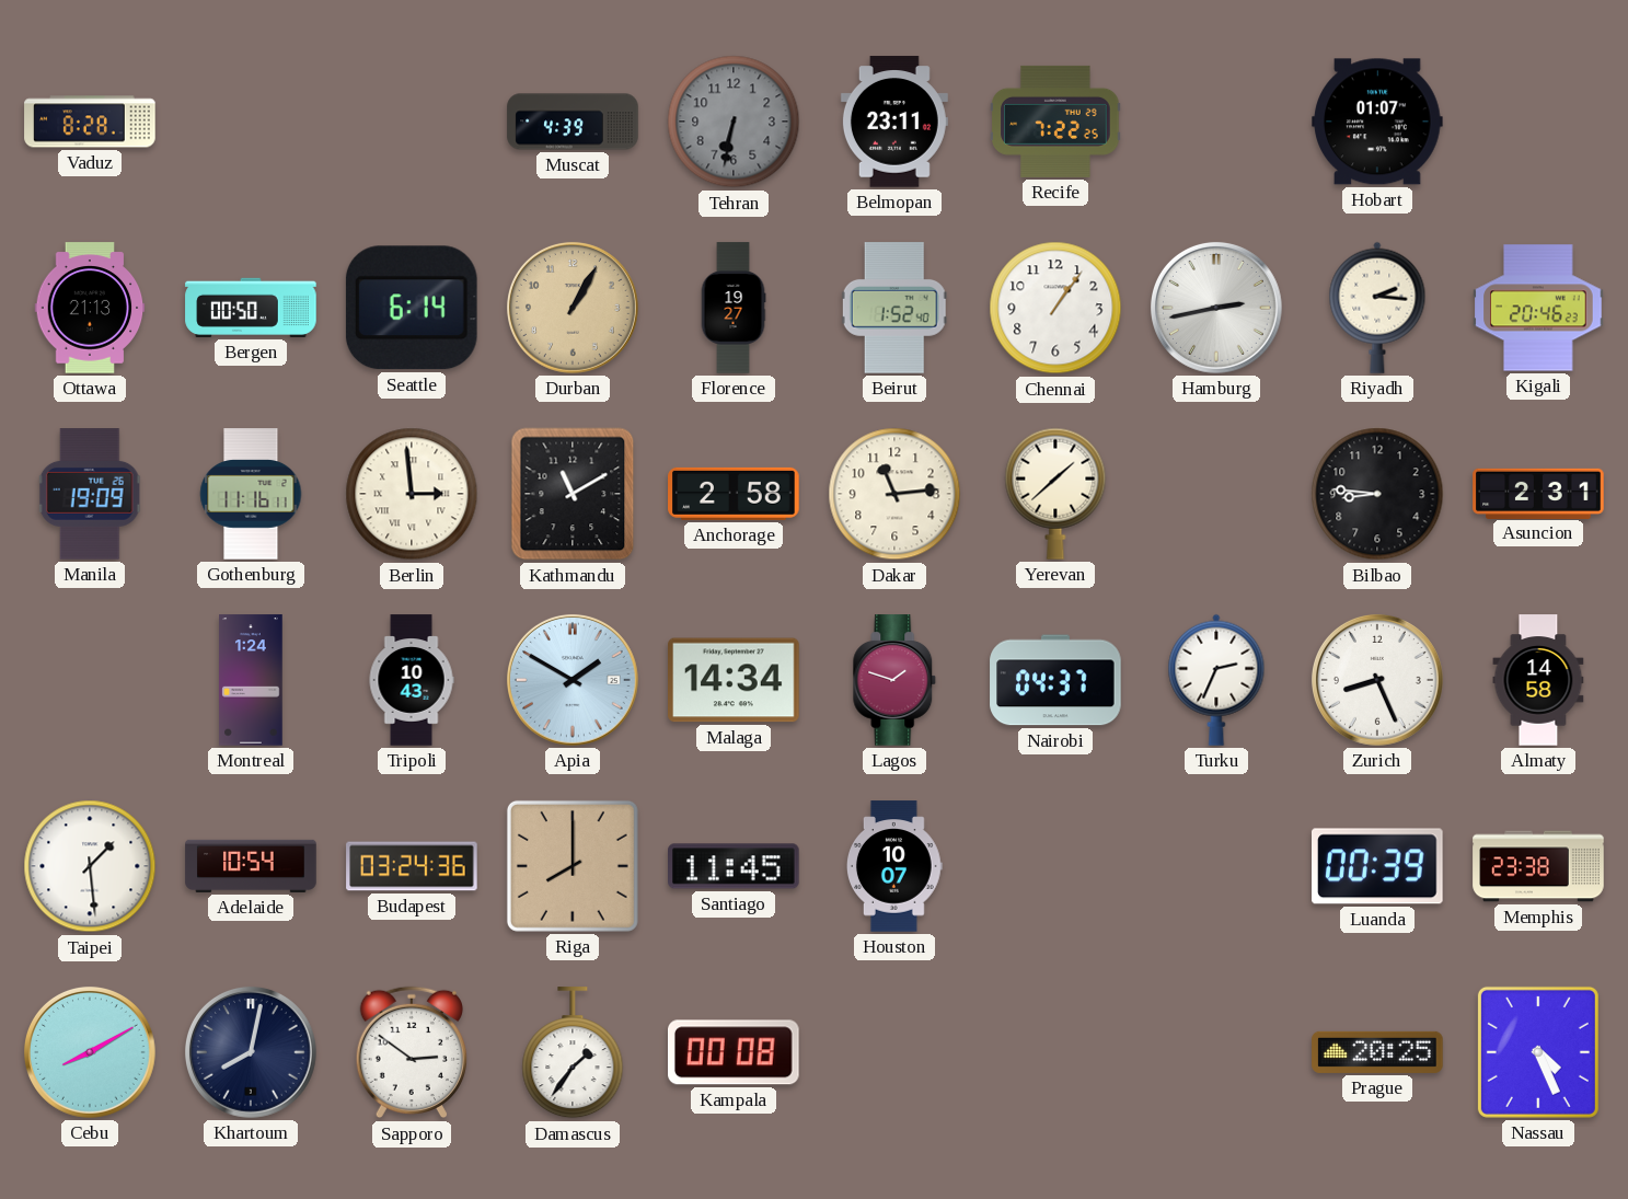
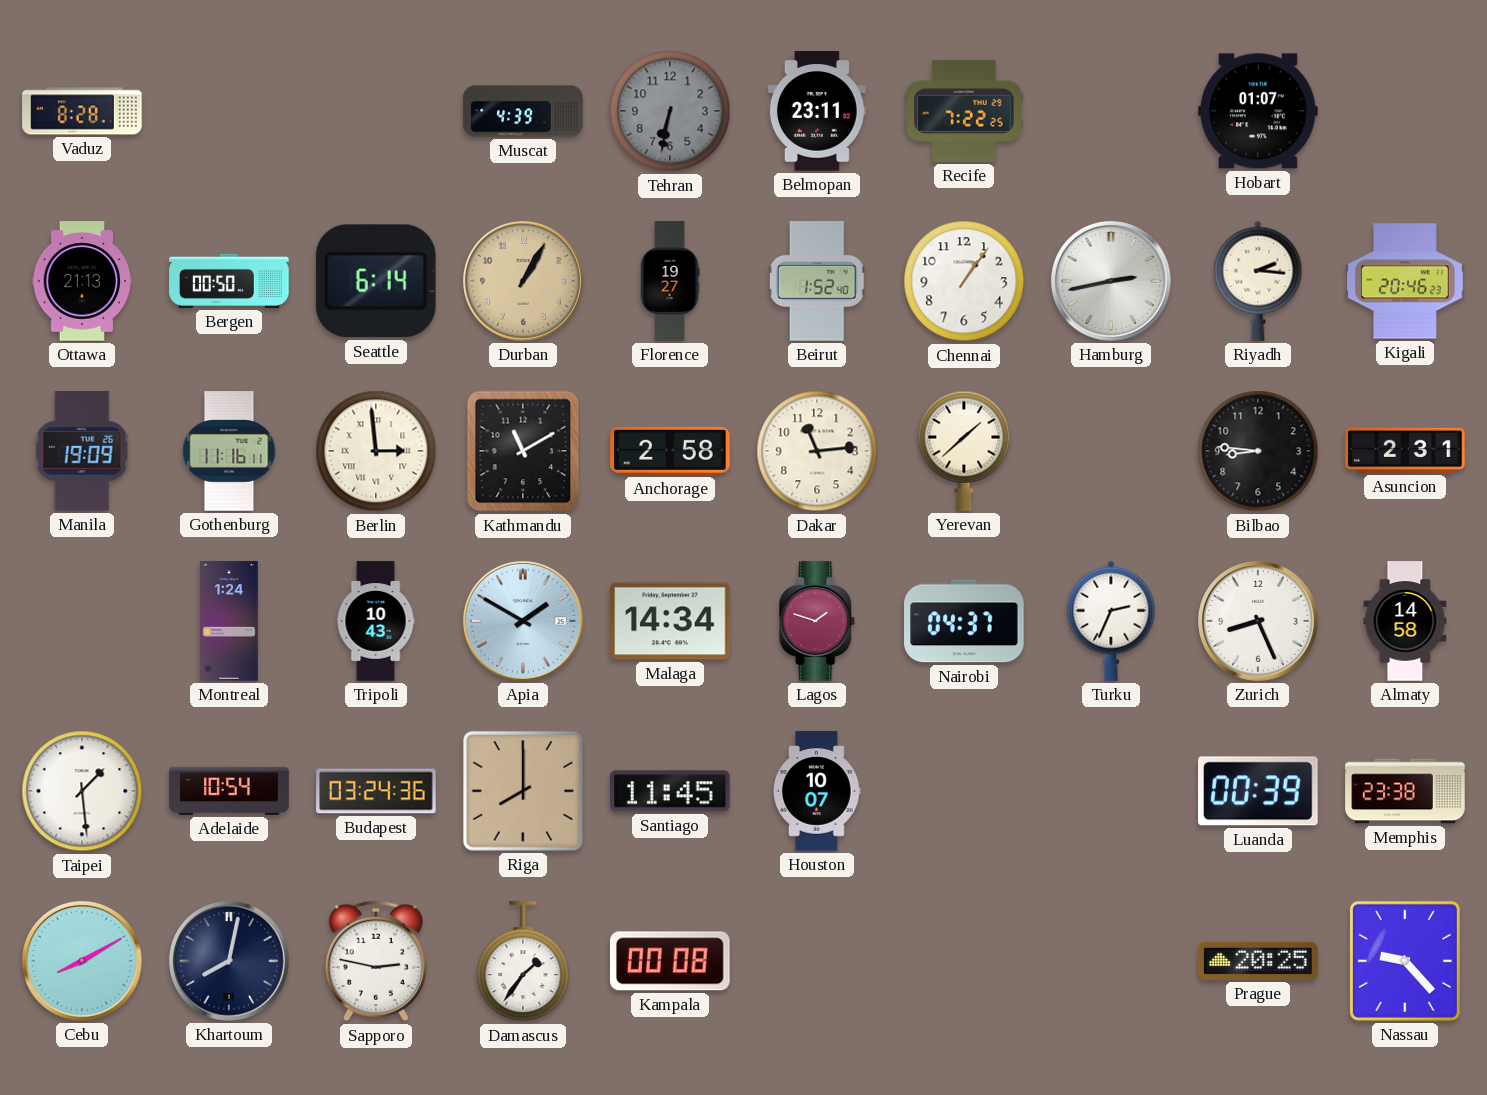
Sapporo: 2:51 -> 2:47
Nassau: 4:26 -> 9:23
